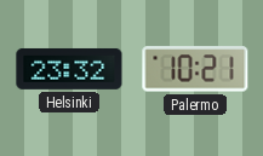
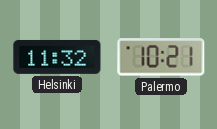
Helsinki: 23:32 -> 11:32
